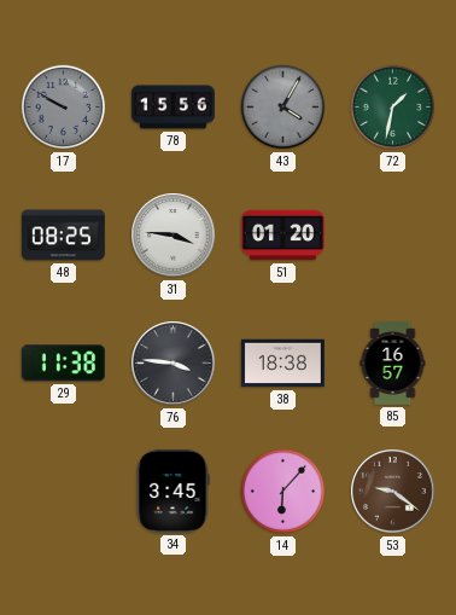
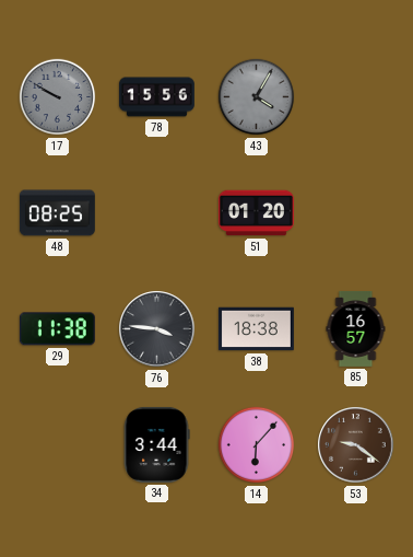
72: 1:32 -> none
31: 3:46 -> none
34: 3:45 -> 3:44
